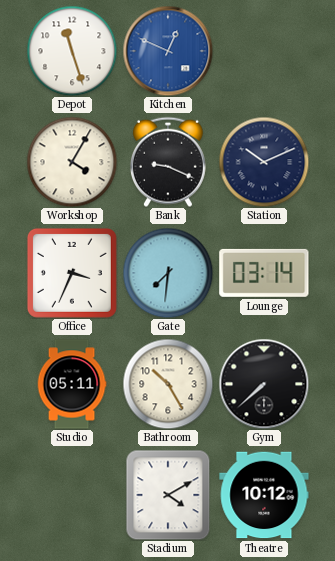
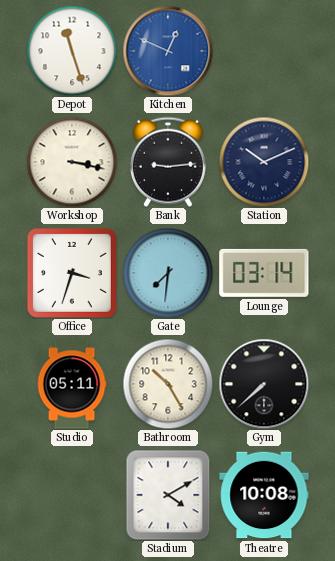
Workshop: 4:05 -> 3:17
Bank: 9:19 -> 9:14
Office: 3:34 -> 3:33
Theatre: 10:12 -> 10:08
